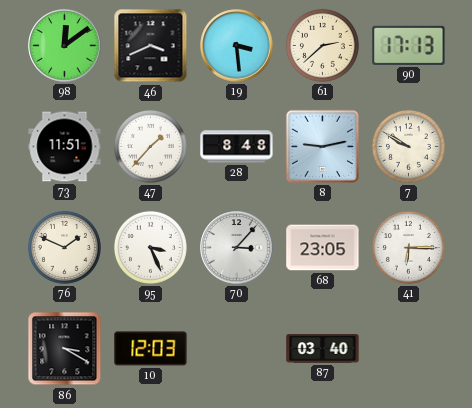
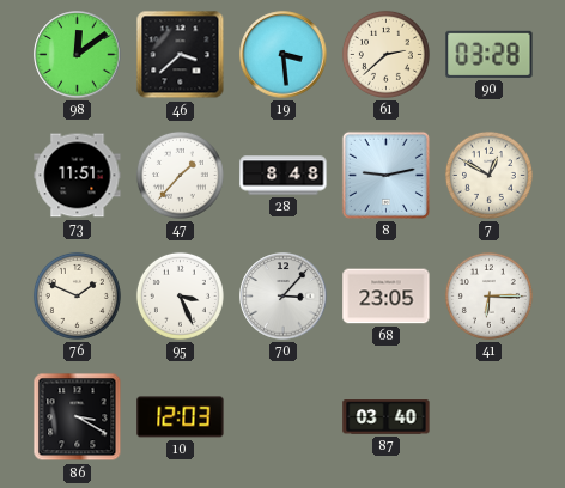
46: 3:41 -> 3:38
90: 17:13 -> 03:28
7: 9:50 -> 12:50
